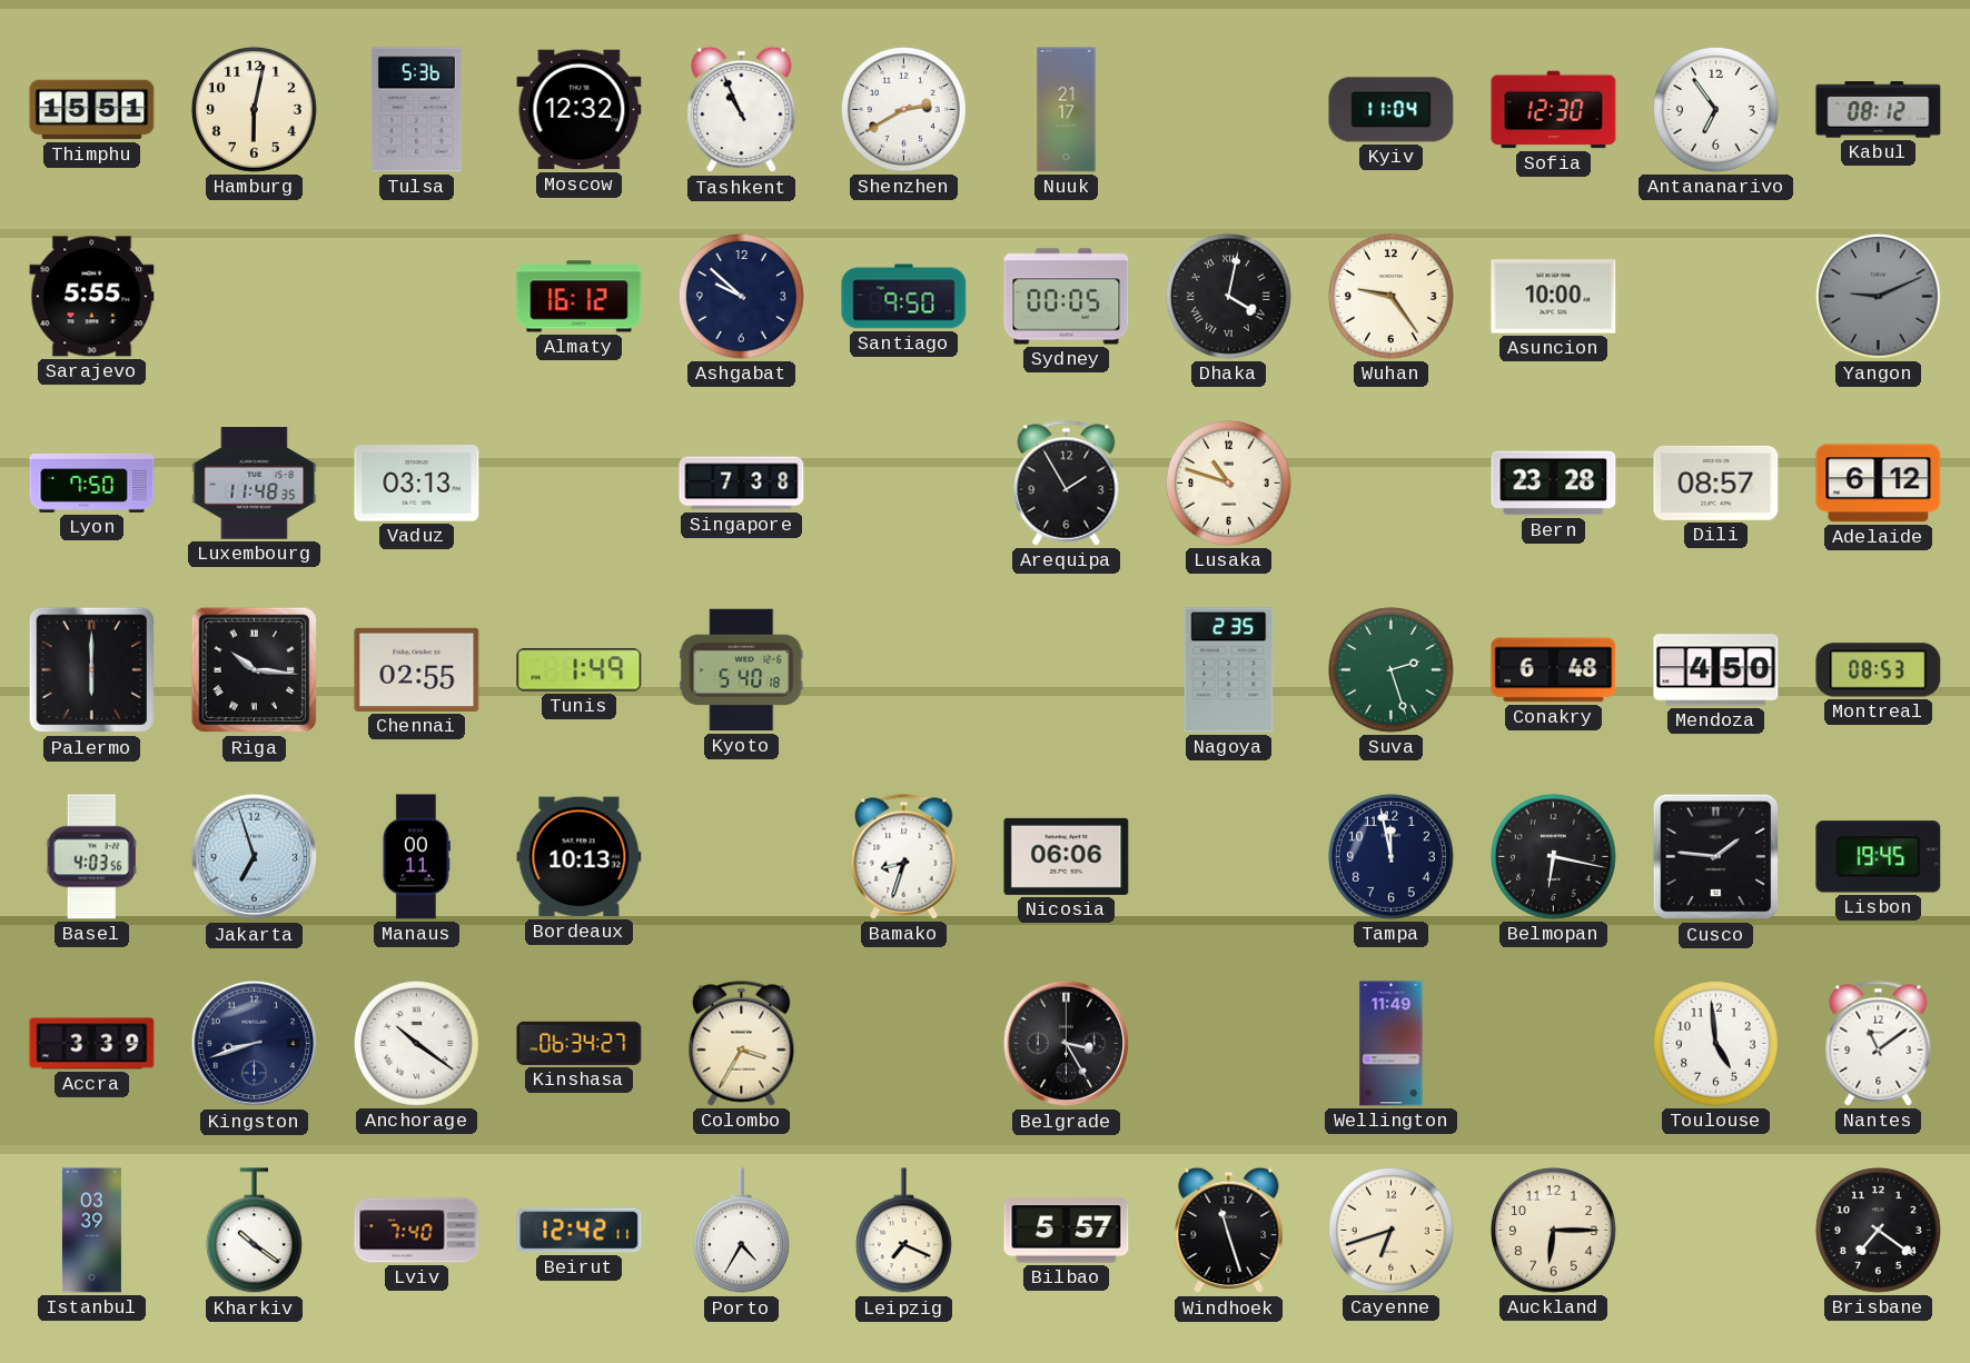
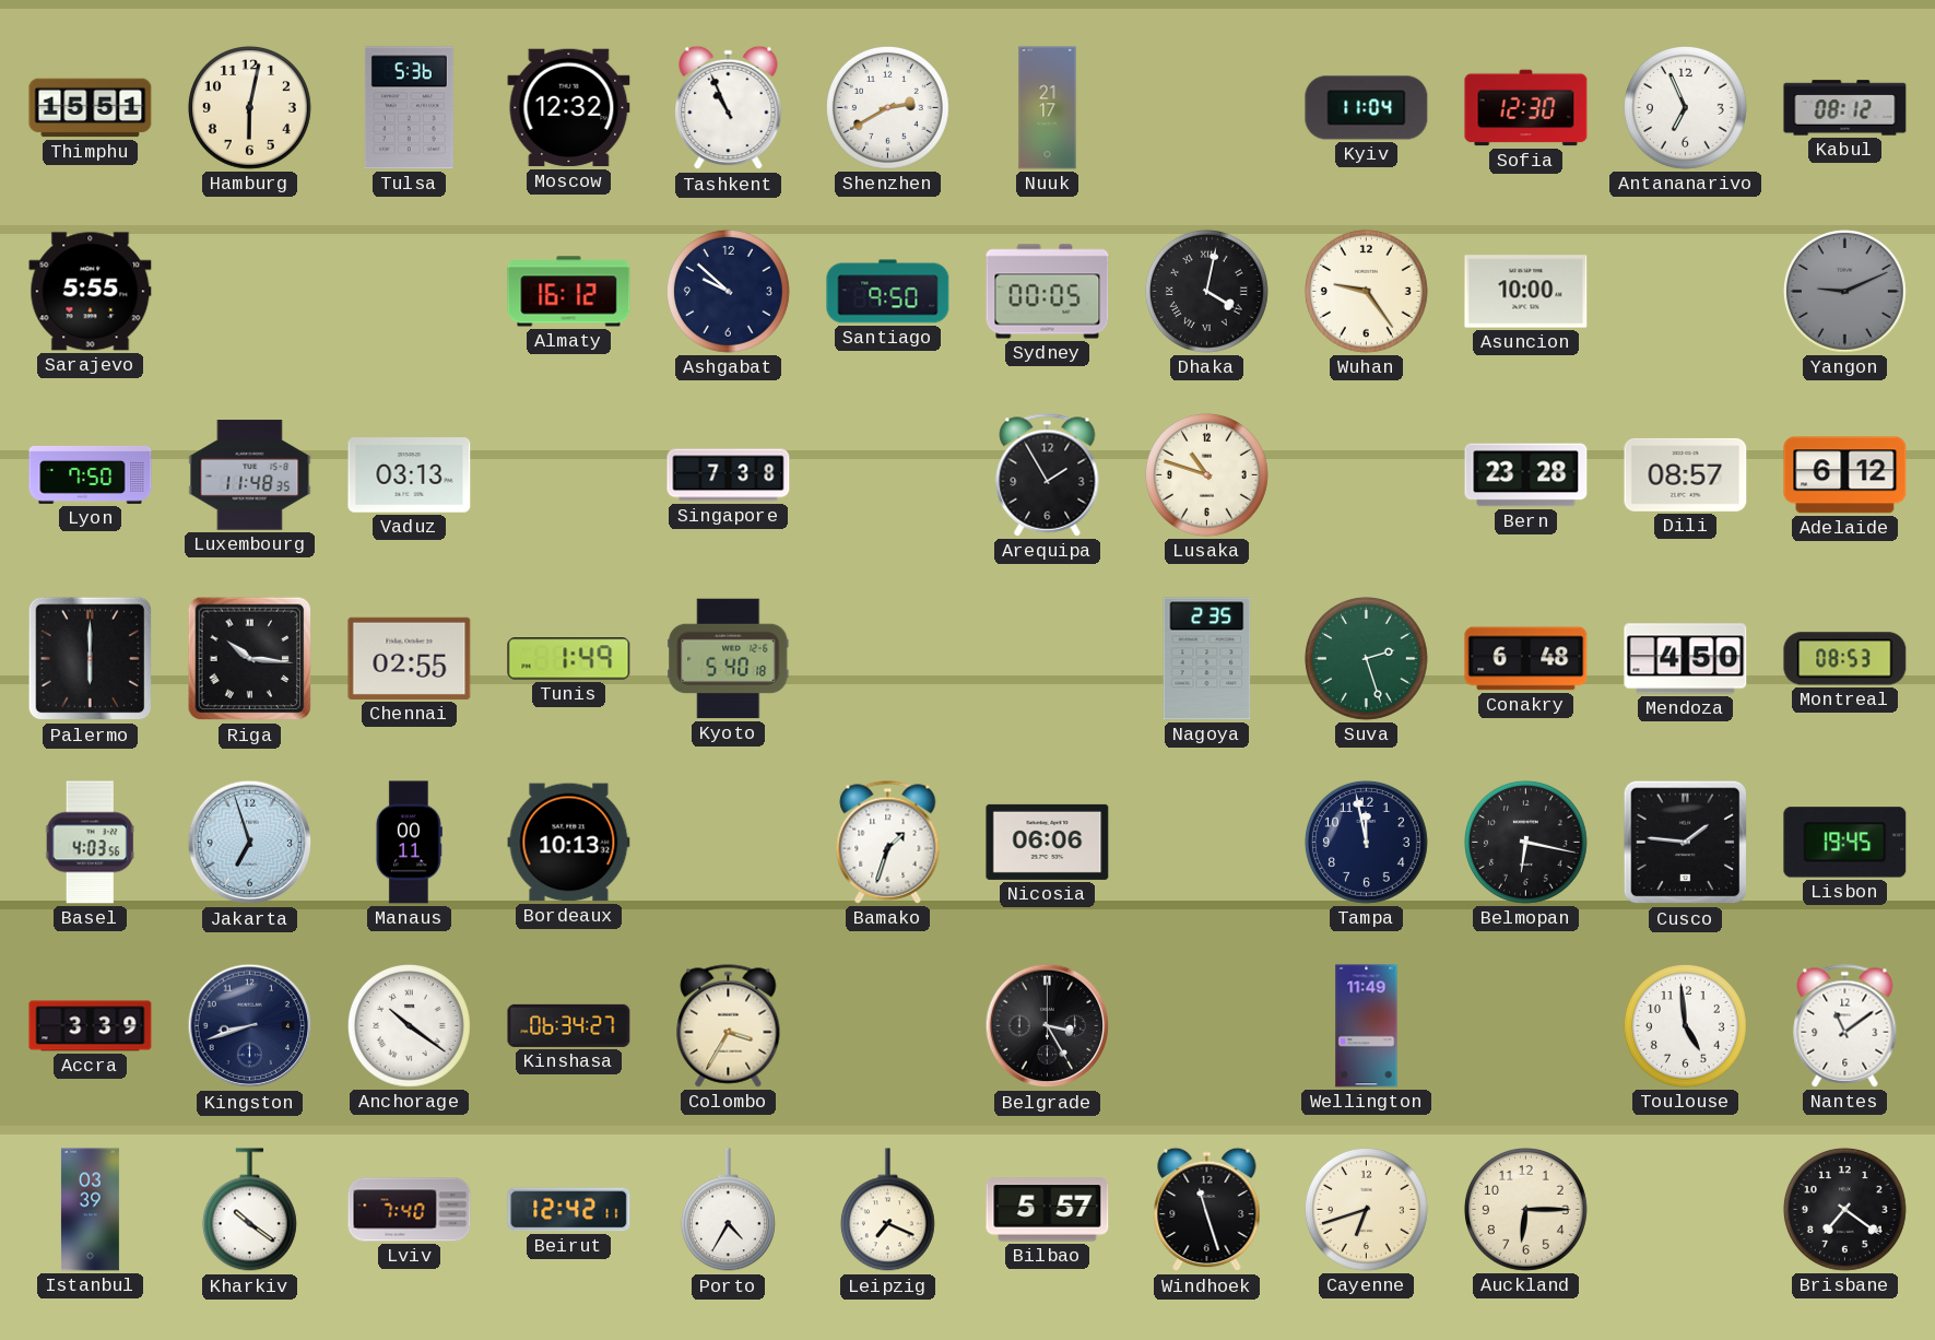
Antananarivo: 6:54 -> 6:56
Bamako: 8:33 -> 1:33
